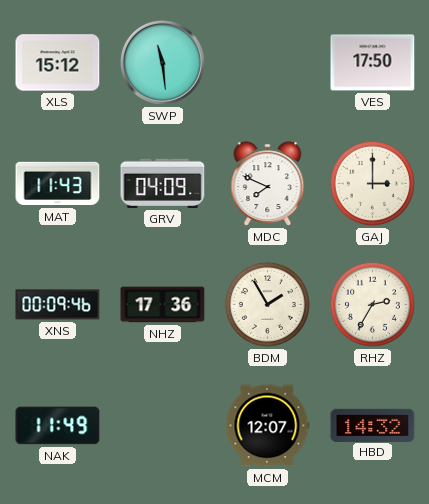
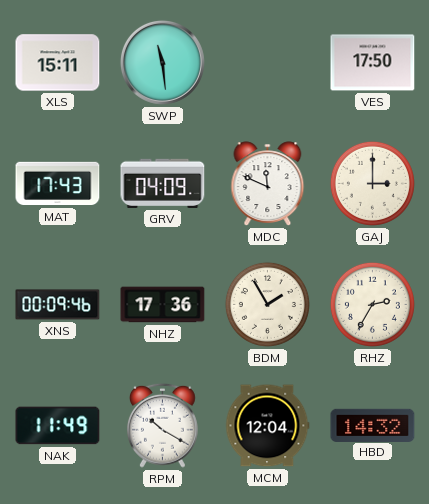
XLS: 15:12 -> 15:11
MAT: 11:43 -> 17:43
MDC: 7:49 -> 11:49
RPM: none -> 10:20
MCM: 12:07 -> 12:04
